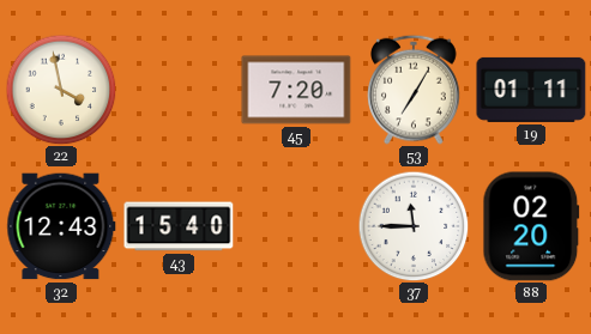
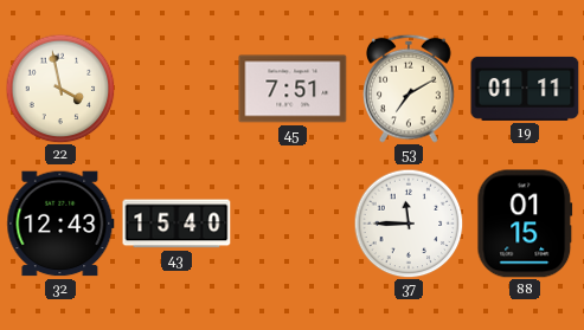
45: 7:20 -> 7:51
53: 7:05 -> 7:10
88: 02:20 -> 01:15
